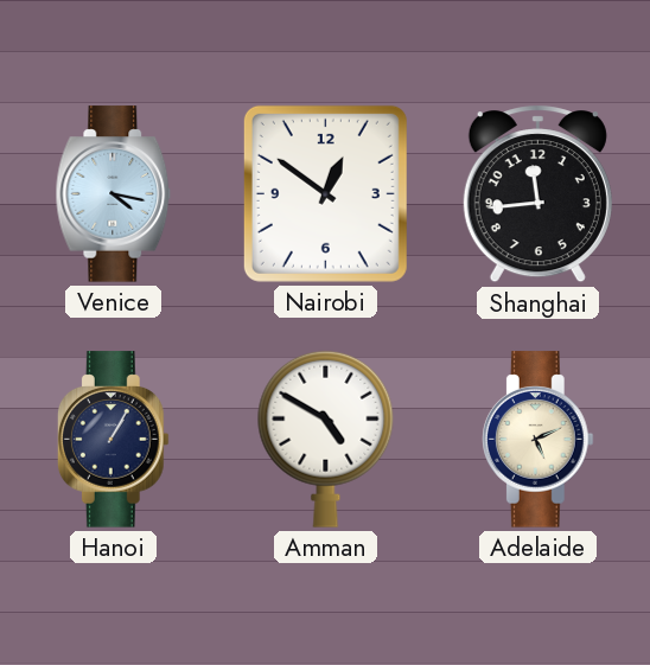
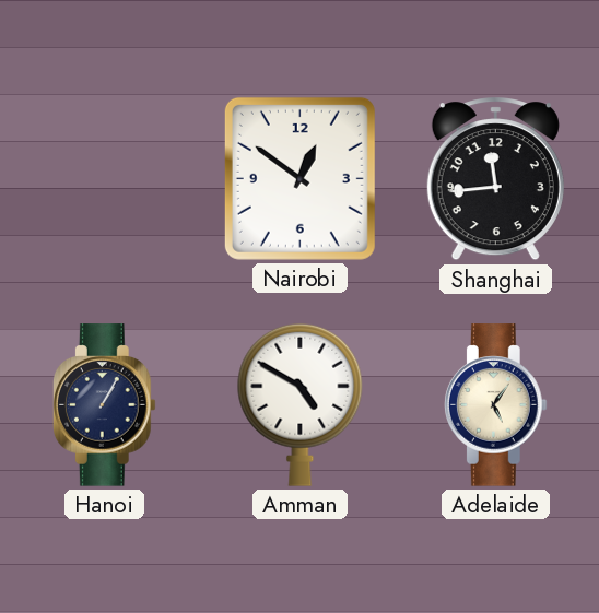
Venice: 4:17 -> none
Adelaide: 5:11 -> 5:06
